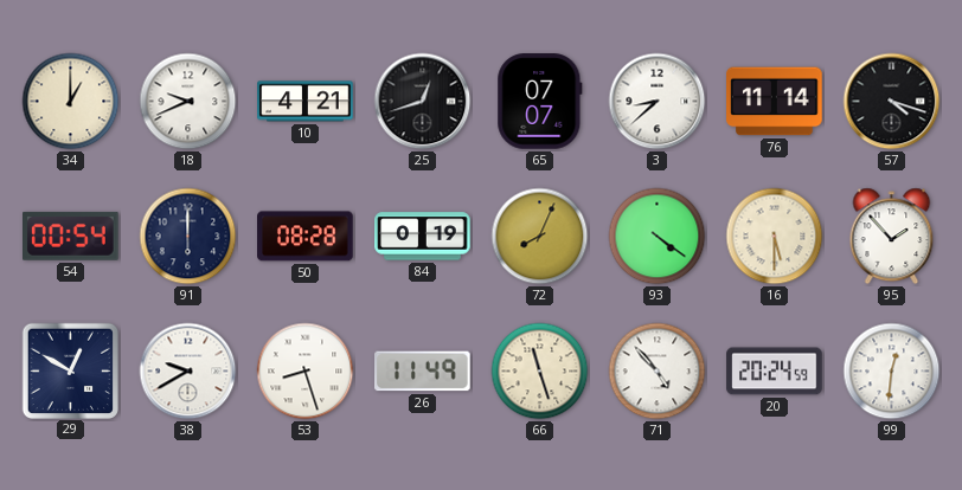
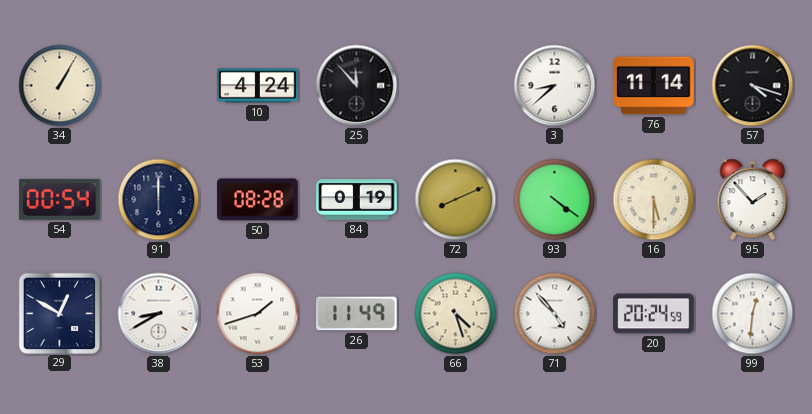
34: 1:00 -> 1:05
18: 9:41 -> none
10: 4:21 -> 4:24
25: 12:42 -> 11:53
65: 07:07 -> none
72: 8:04 -> 8:11
38: 9:40 -> 8:40
53: 8:27 -> 1:42
66: 11:27 -> 4:27
